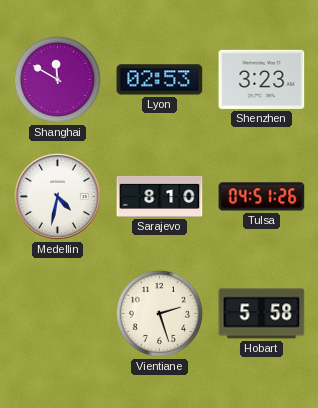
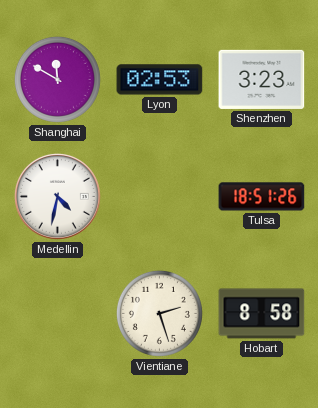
Sarajevo: 8:10 -> none
Tulsa: 04:51 -> 18:51
Hobart: 5:58 -> 8:58
